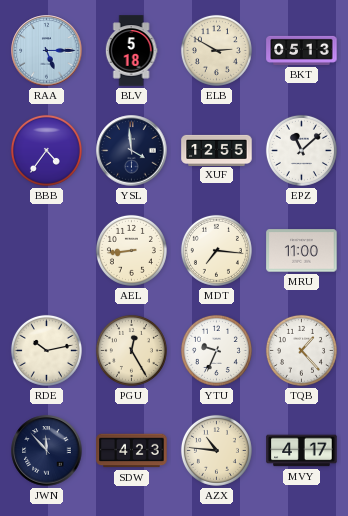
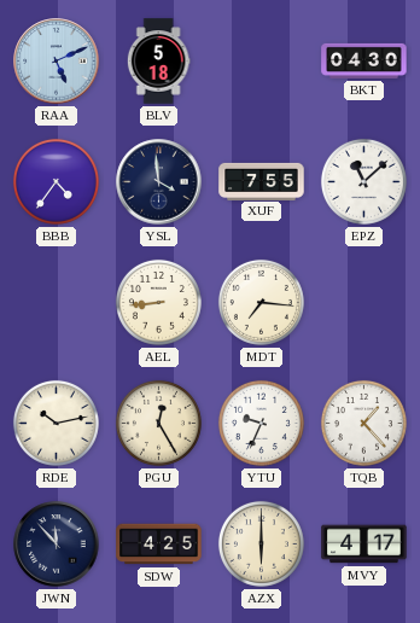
RAA: 5:15 -> 5:11
ELB: 2:50 -> none
BKT: 05:13 -> 04:30
XUF: 12:55 -> 7:55
MRU: 11:00 -> none
SDW: 4:23 -> 4:25
AZX: 10:46 -> 6:00
